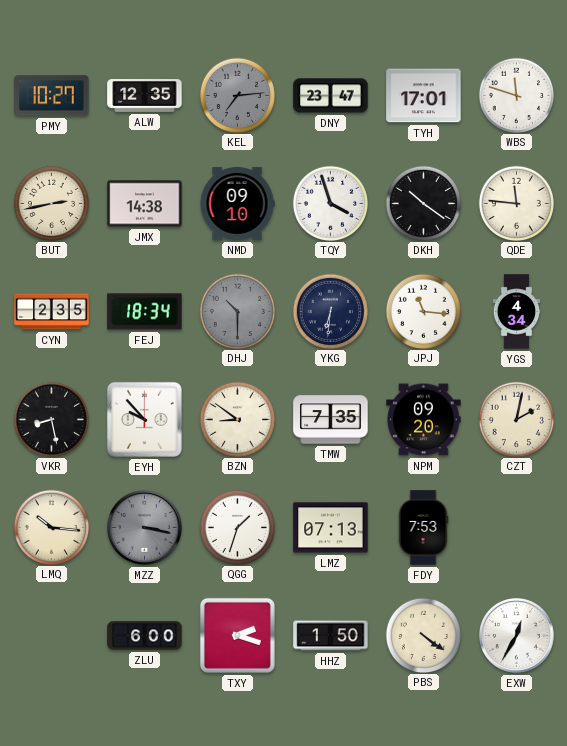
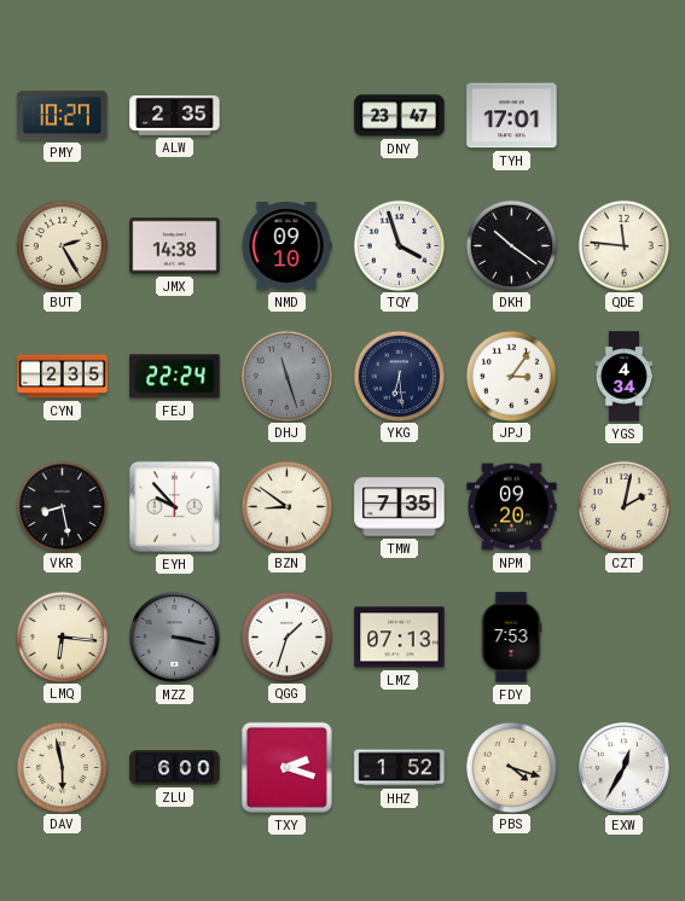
ALW: 12:35 -> 2:35
KEL: 7:14 -> none
WBS: 11:48 -> none
BUT: 2:43 -> 2:25
FEJ: 18:34 -> 22:24
DHJ: 10:30 -> 11:27
YKG: 6:31 -> 6:29
JPJ: 11:16 -> 3:06
LMQ: 10:16 -> 6:16
DAV: none -> 5:58
HHZ: 1:50 -> 1:52
PBS: 4:21 -> 4:18
